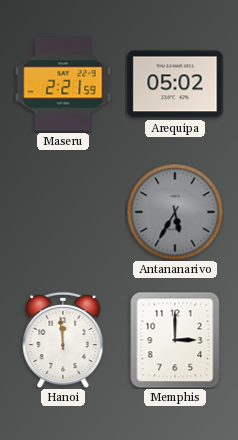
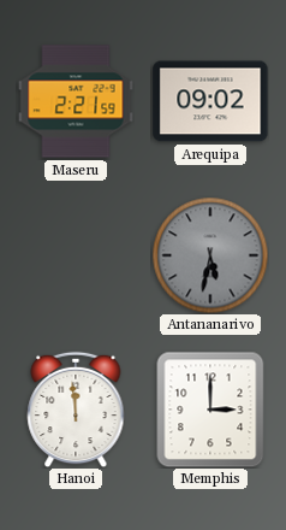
Arequipa: 05:02 -> 09:02
Antananarivo: 5:35 -> 5:32
